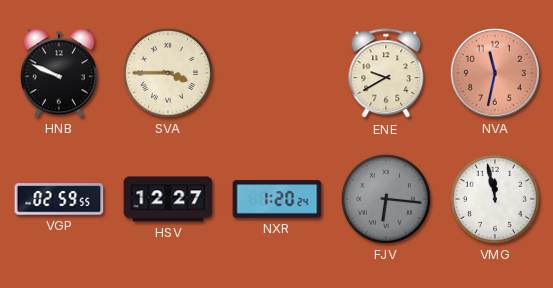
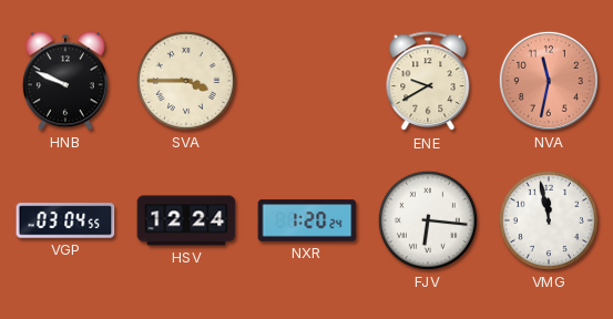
VGP: 02:59 -> 03:04
HSV: 12:27 -> 12:24
FJV dial: grey -> white
